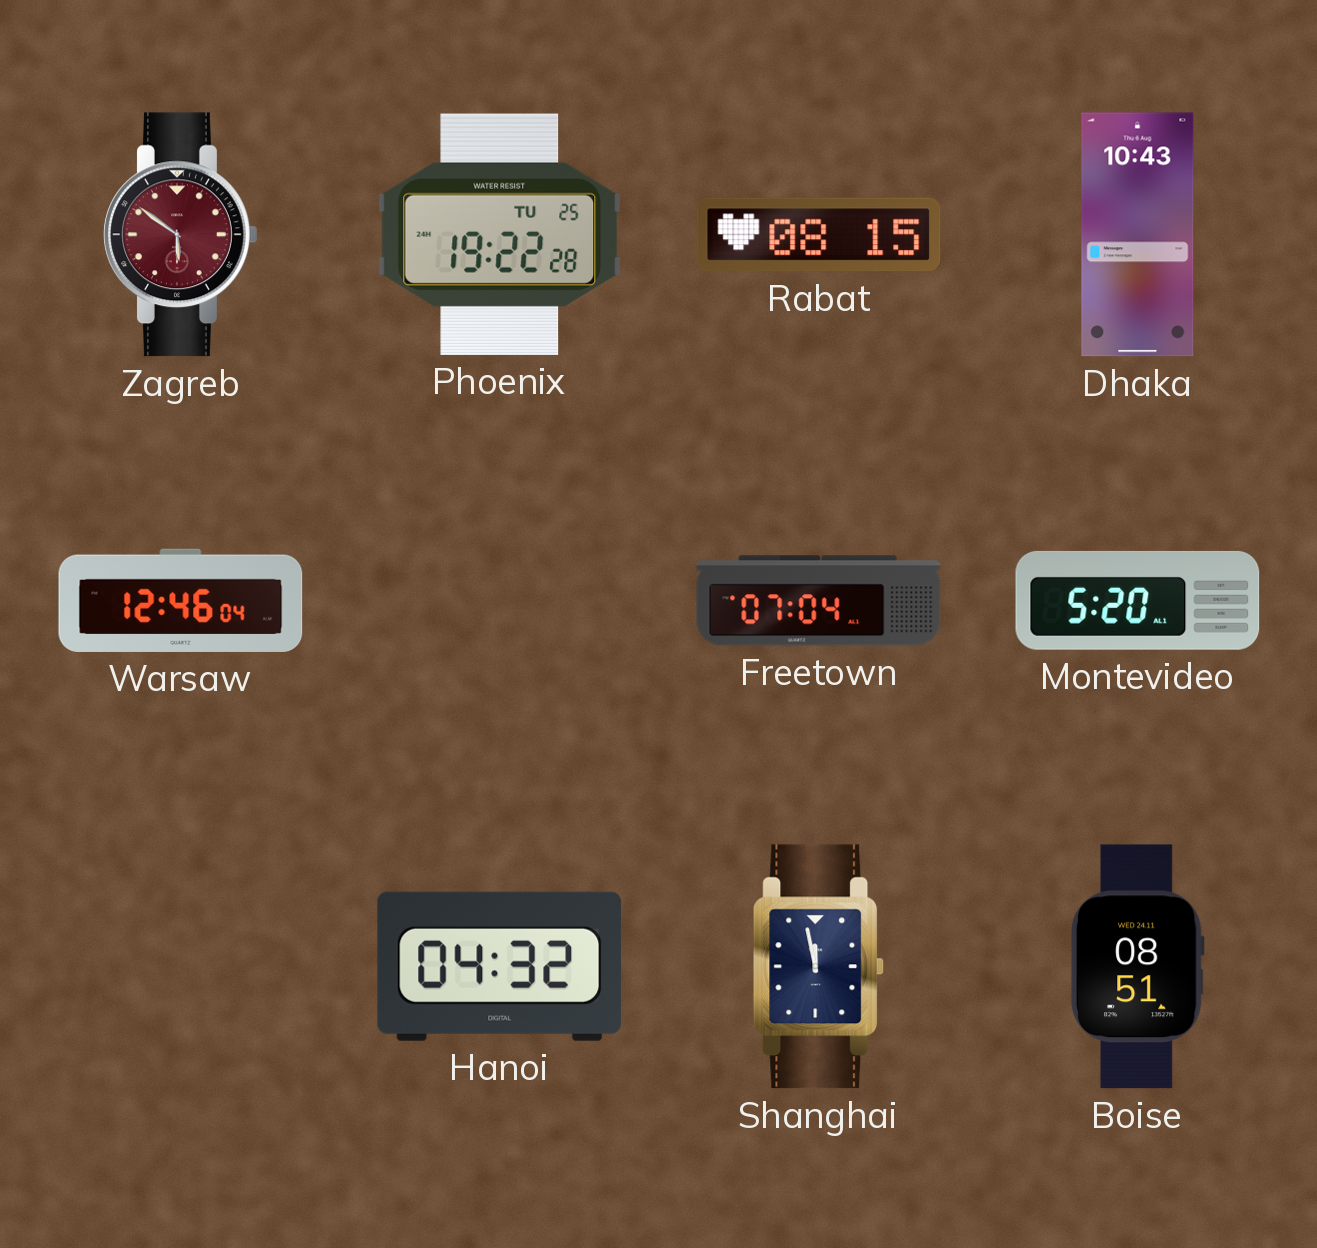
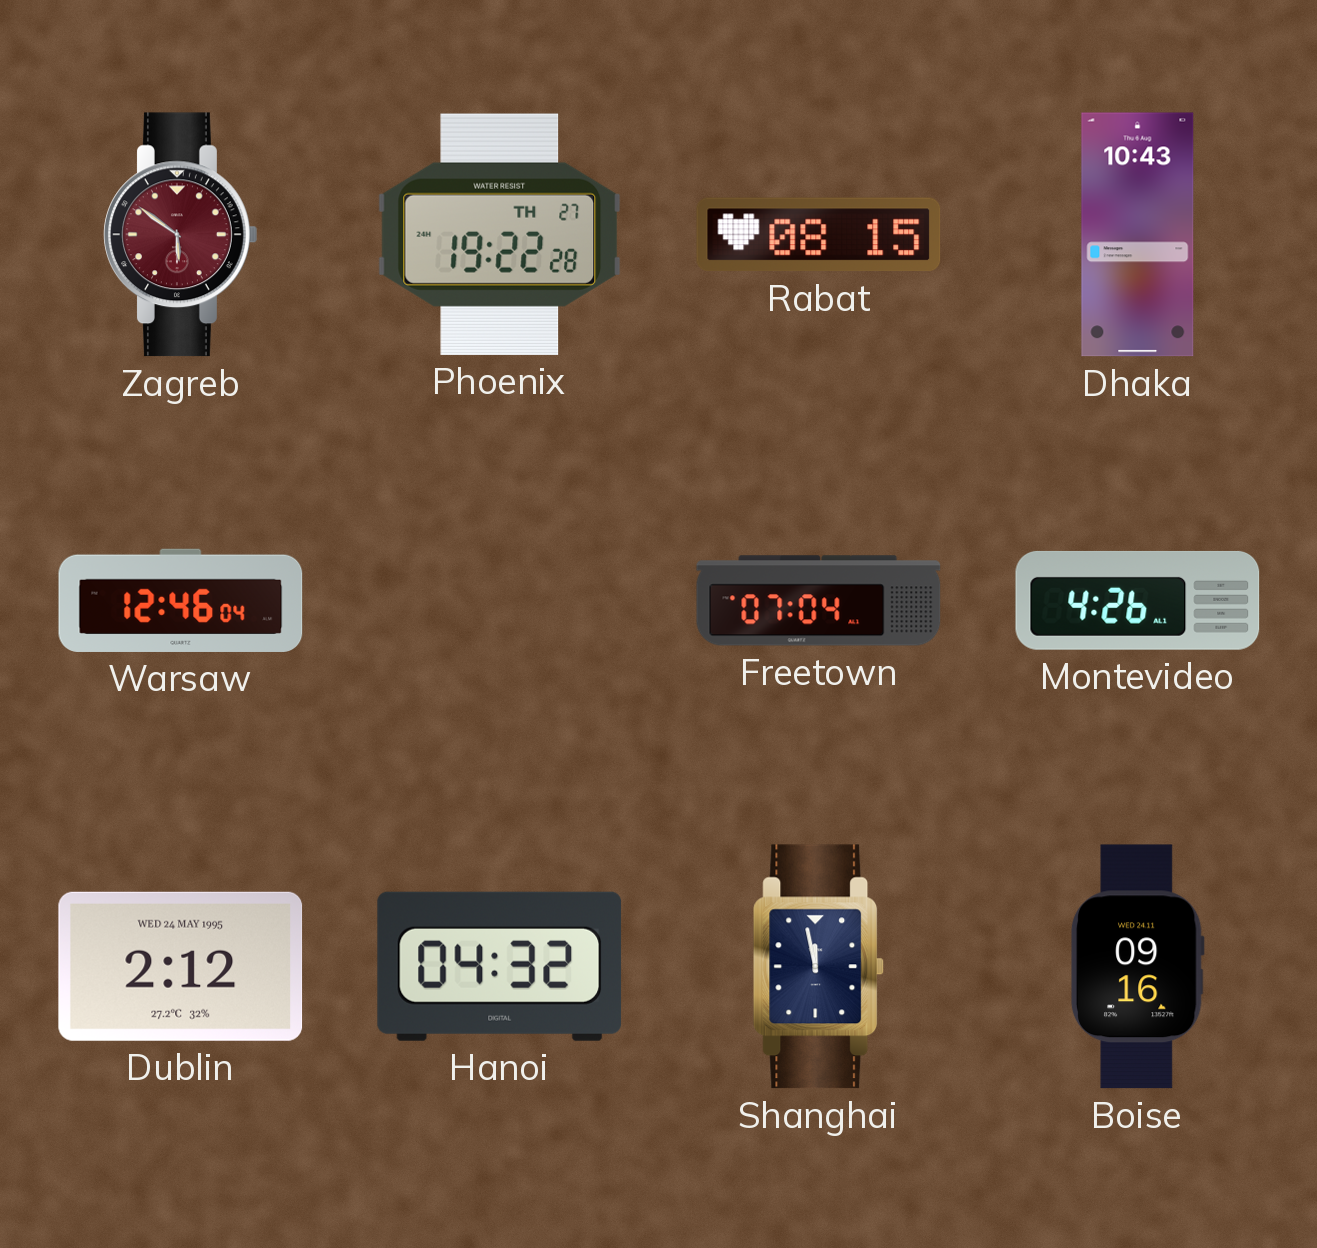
Phoenix date: TU 25 -> TH 27
Montevideo: 5:20 -> 4:26
Dublin: none -> 2:12
Boise: 08:51 -> 09:16
